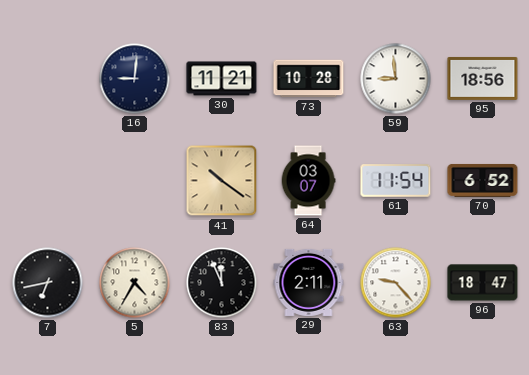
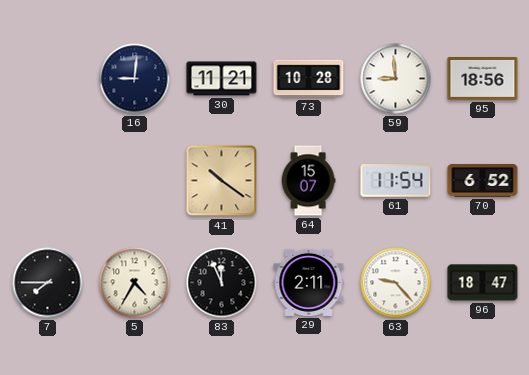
64: 03:07 -> 15:07
7: 6:43 -> 7:45
